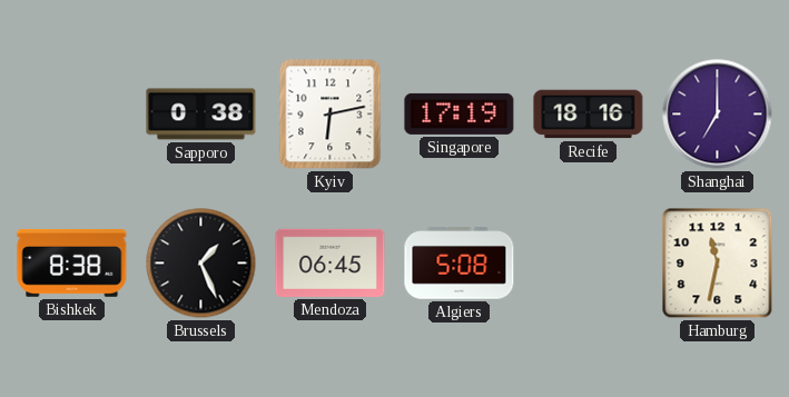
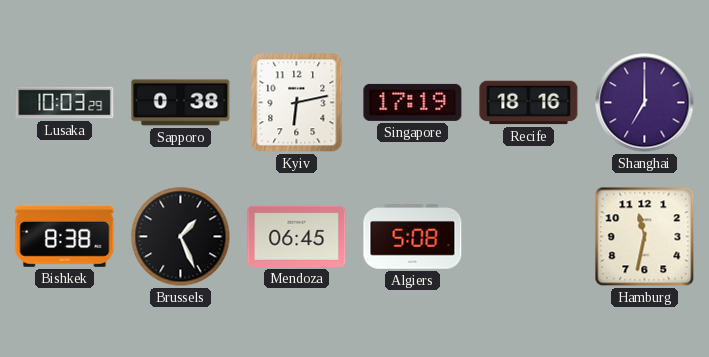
Lusaka: none -> 10:03
